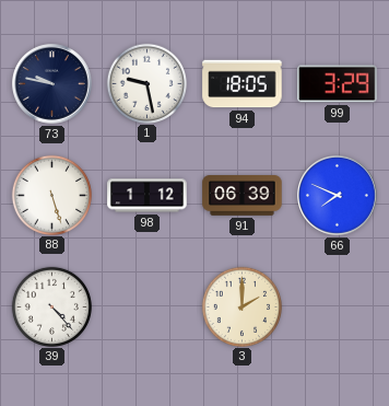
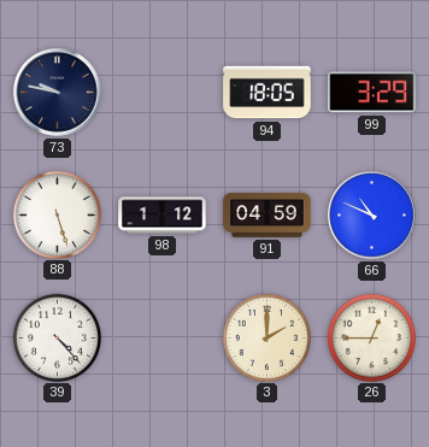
1: 9:28 -> none
91: 06:39 -> 04:59
66: 7:49 -> 10:49
26: none -> 12:45
